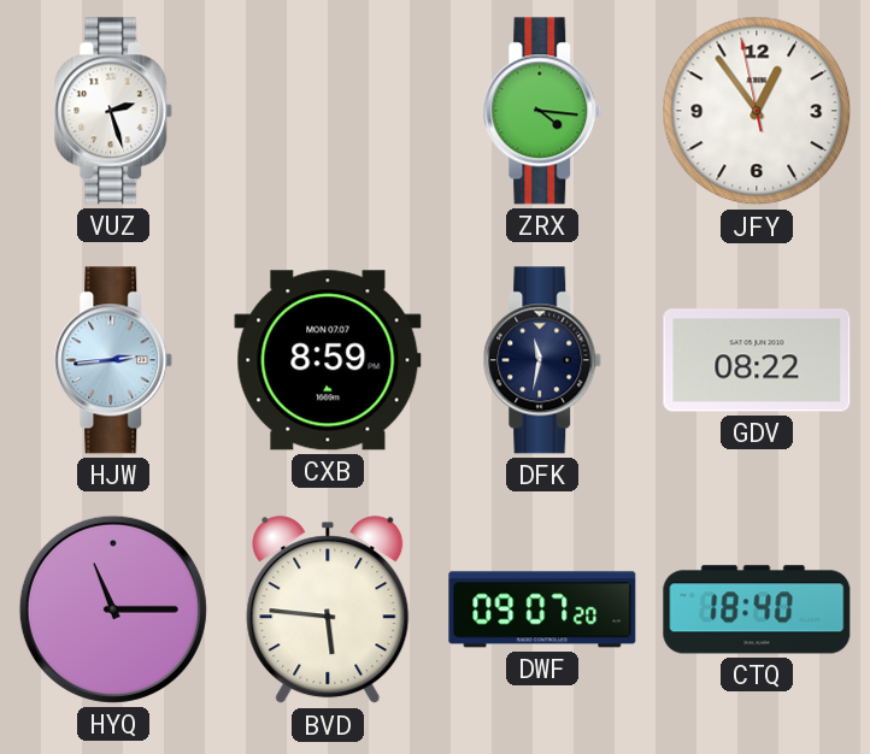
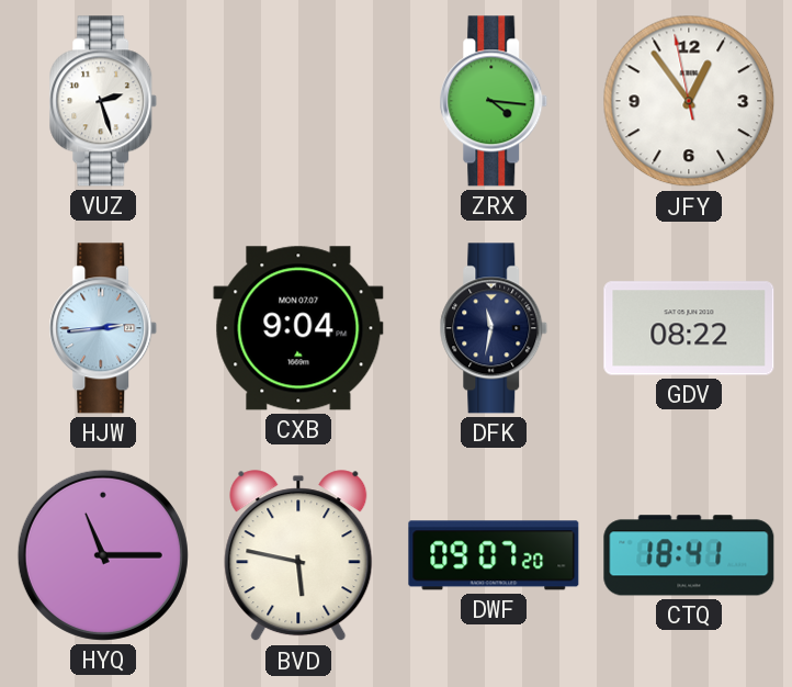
CXB: 8:59 -> 9:04
BVD: 5:46 -> 5:47
CTQ: 18:40 -> 18:41
